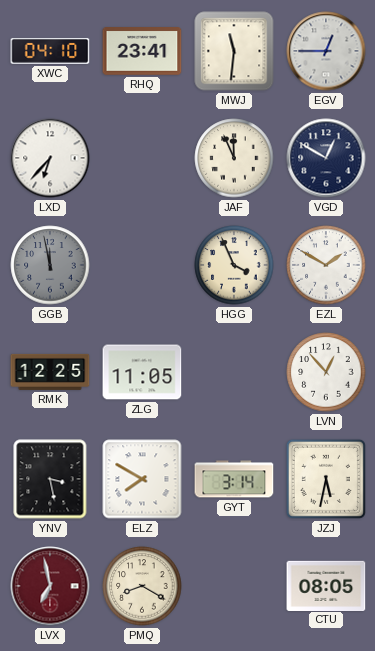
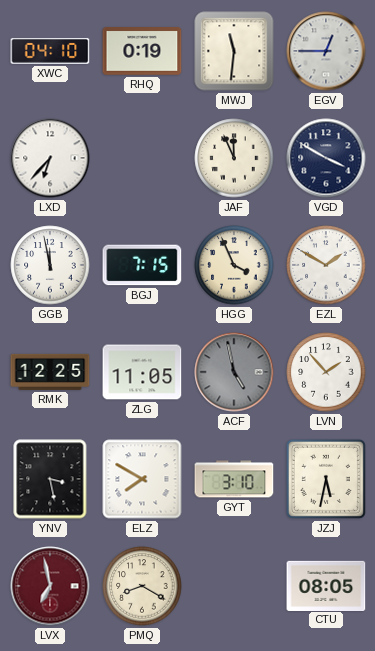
RHQ: 23:41 -> 0:19
VGD: 12:50 -> 3:50
GGB dial: grey -> white
BGJ: none -> 7:15
ACF: none -> 4:58
LVN: 12:53 -> 1:53
GYT: 3:14 -> 3:10
